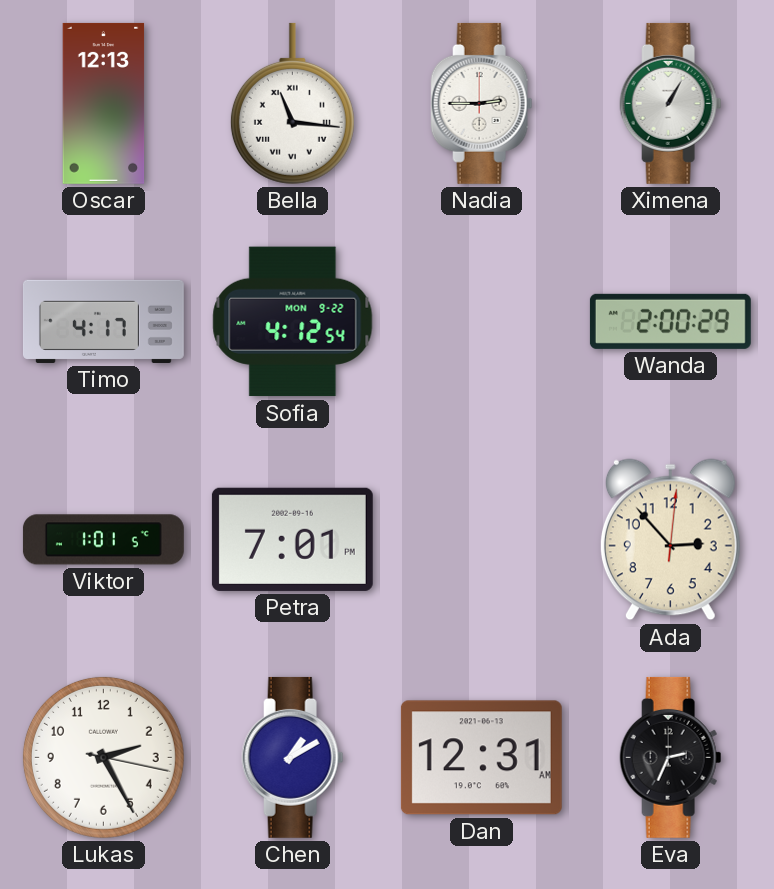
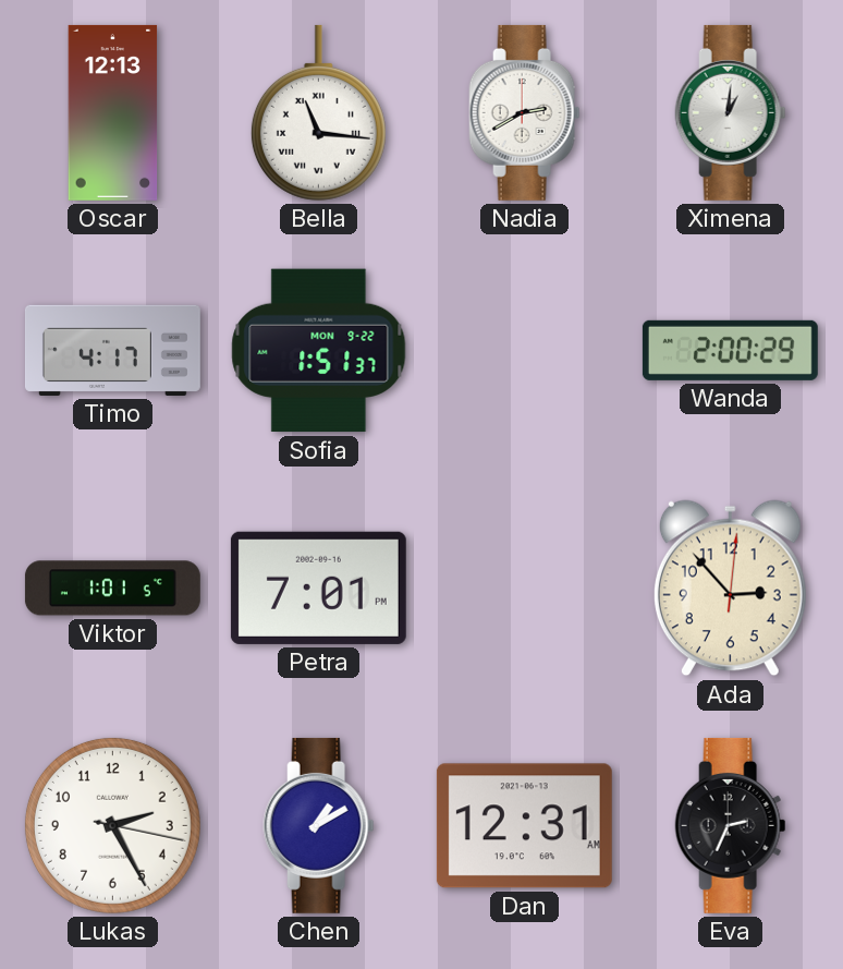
Nadia: 2:45 -> 2:40
Ximena: 1:05 -> 1:01
Sofia: 4:12 -> 1:51
